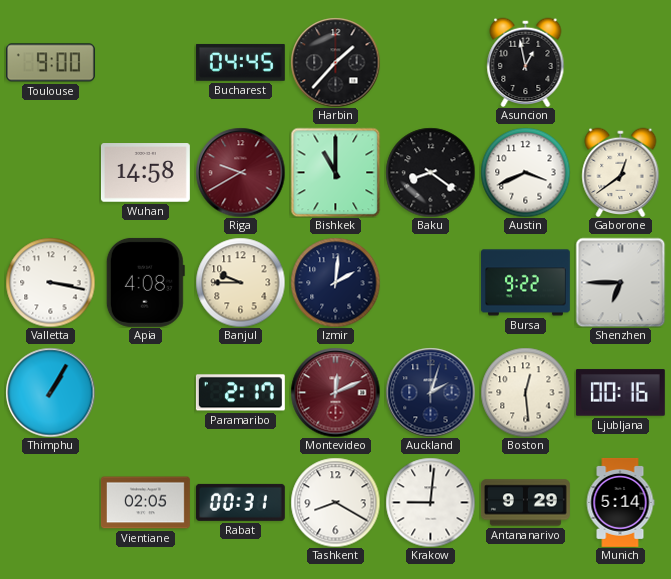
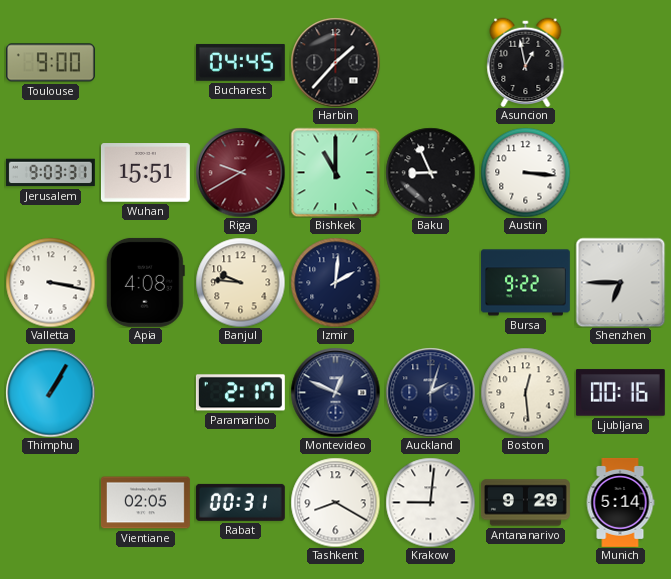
Jerusalem: none -> 9:03
Wuhan: 14:58 -> 15:51
Baku: 8:21 -> 8:56
Austin: 3:41 -> 3:16
Gaborone: 12:39 -> none
Banjul: 9:45 -> 9:46
Montevideo: 12:11 -> 12:49
Montevideo dial: burgundy -> navy
